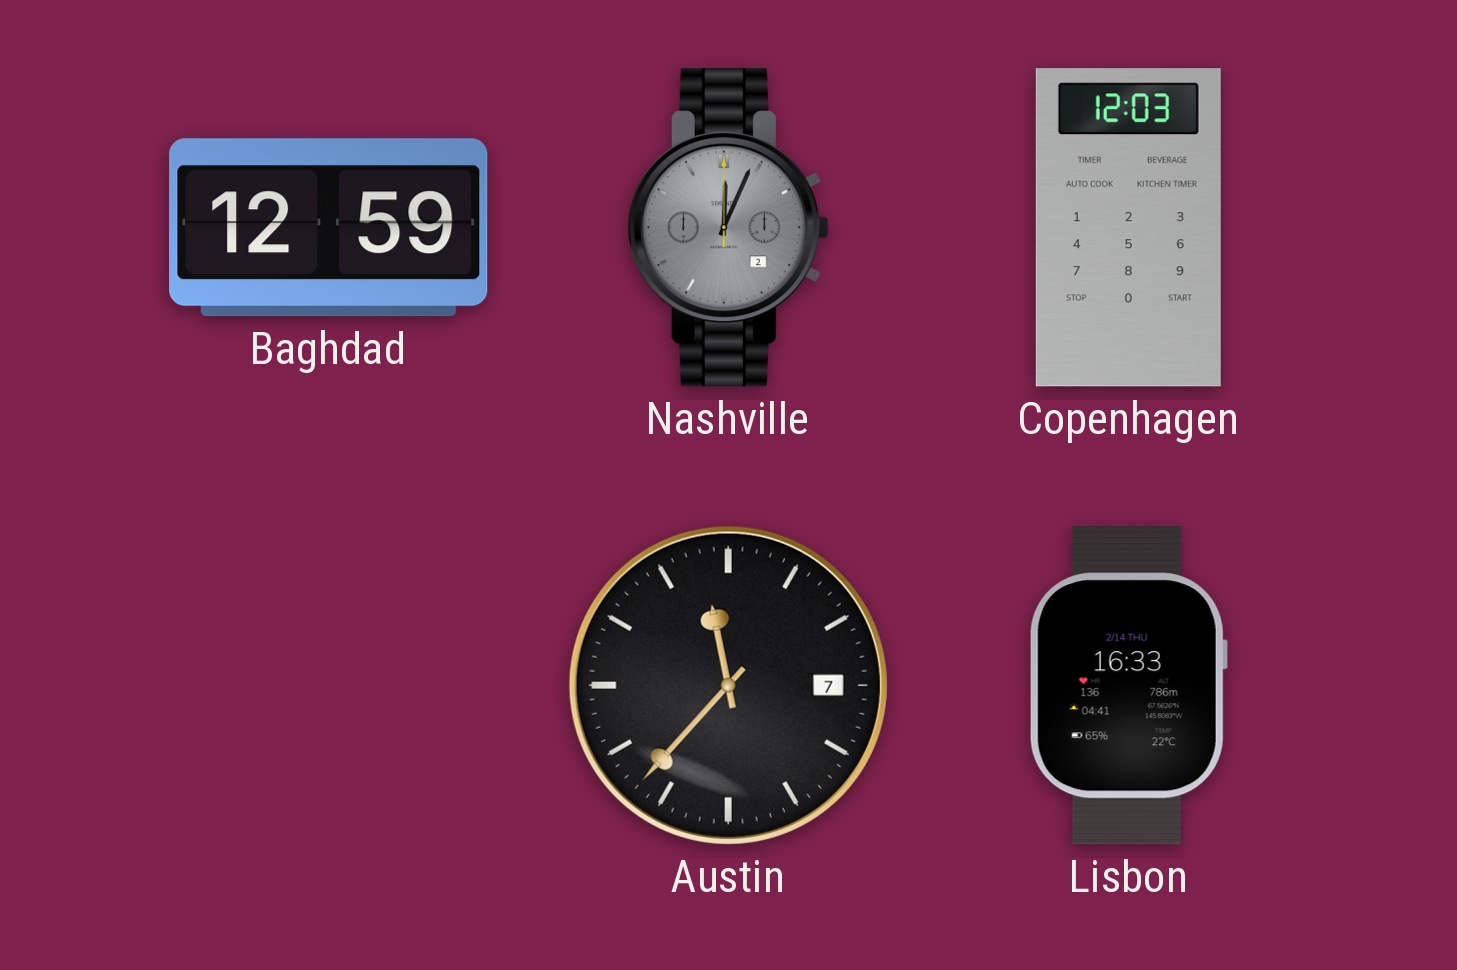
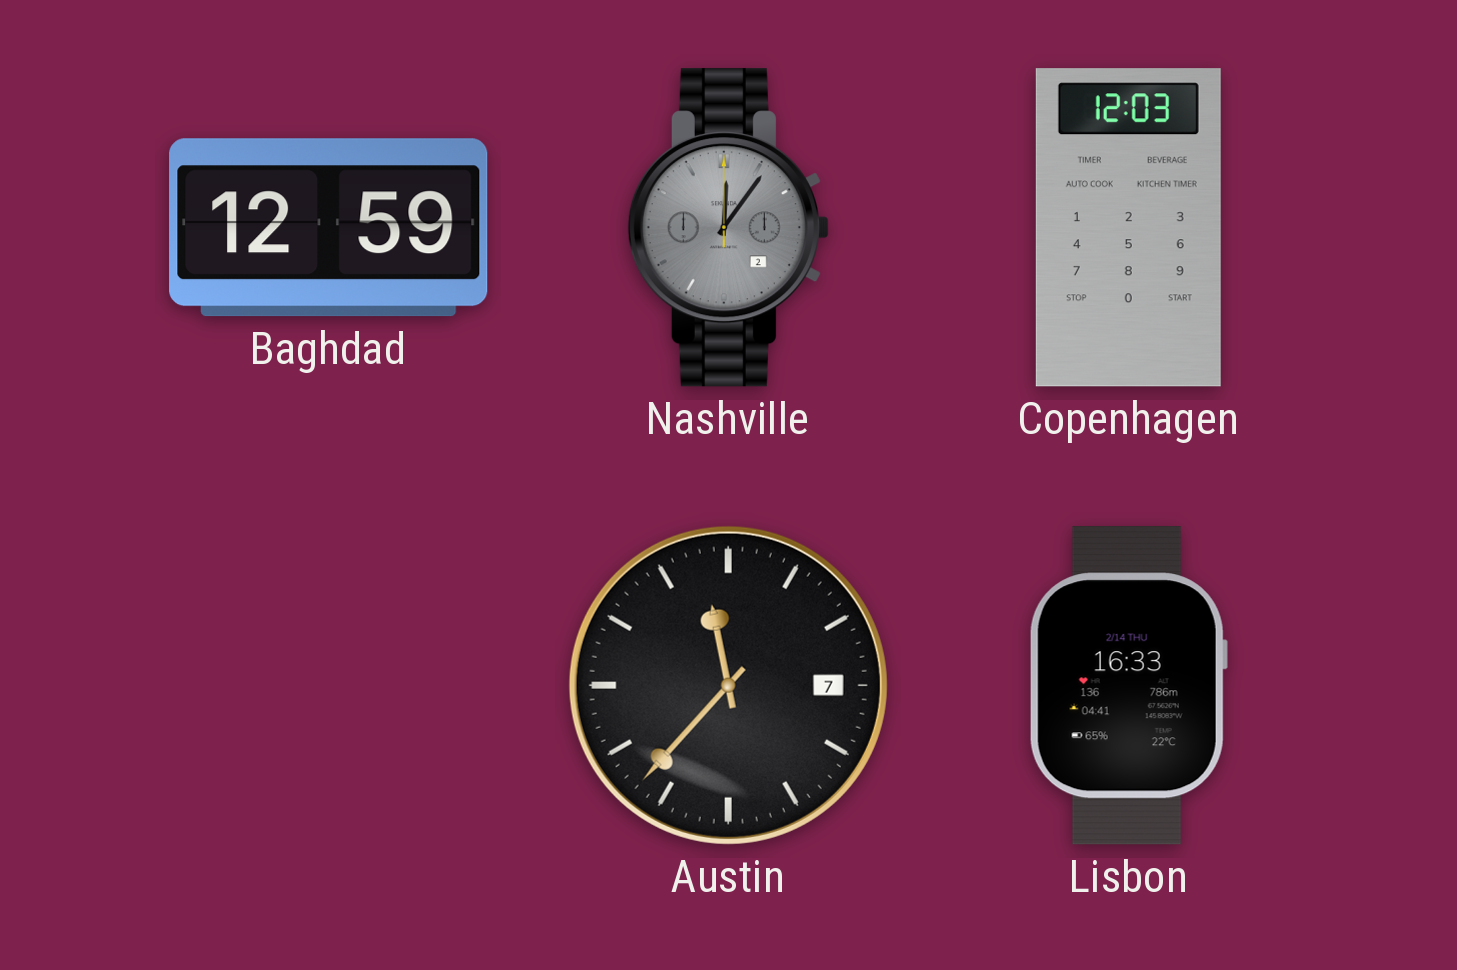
Nashville: 12:04 -> 12:06
